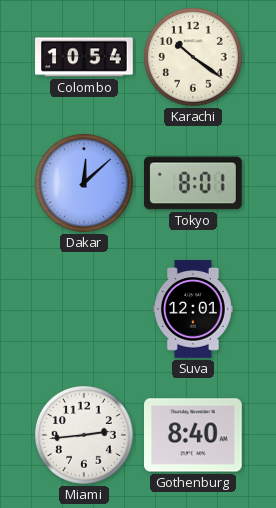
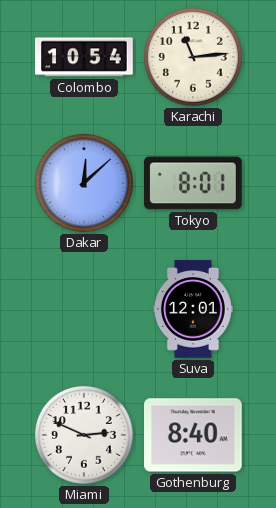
Karachi: 10:21 -> 11:14
Miami: 2:44 -> 2:49
